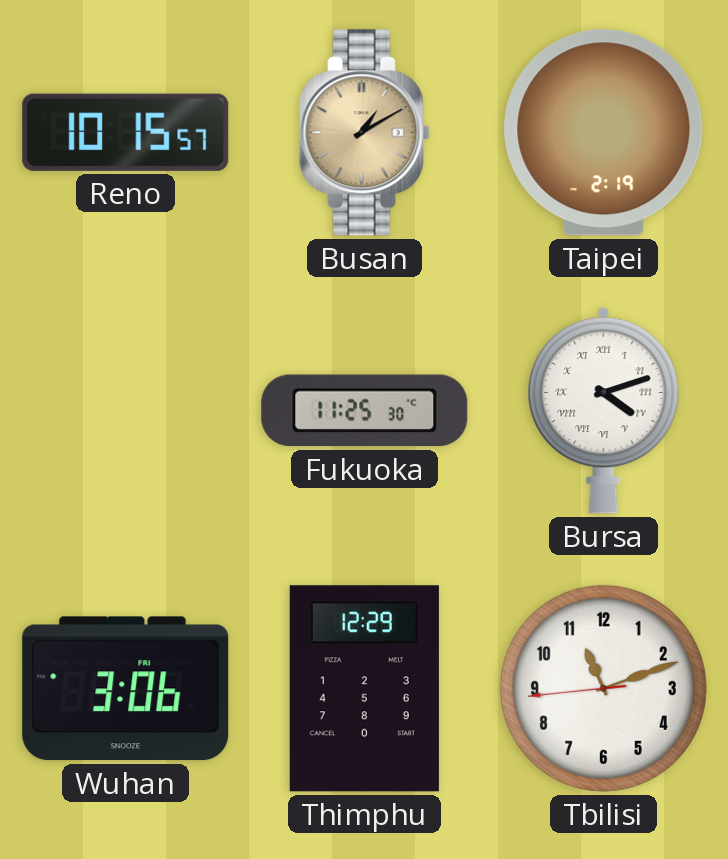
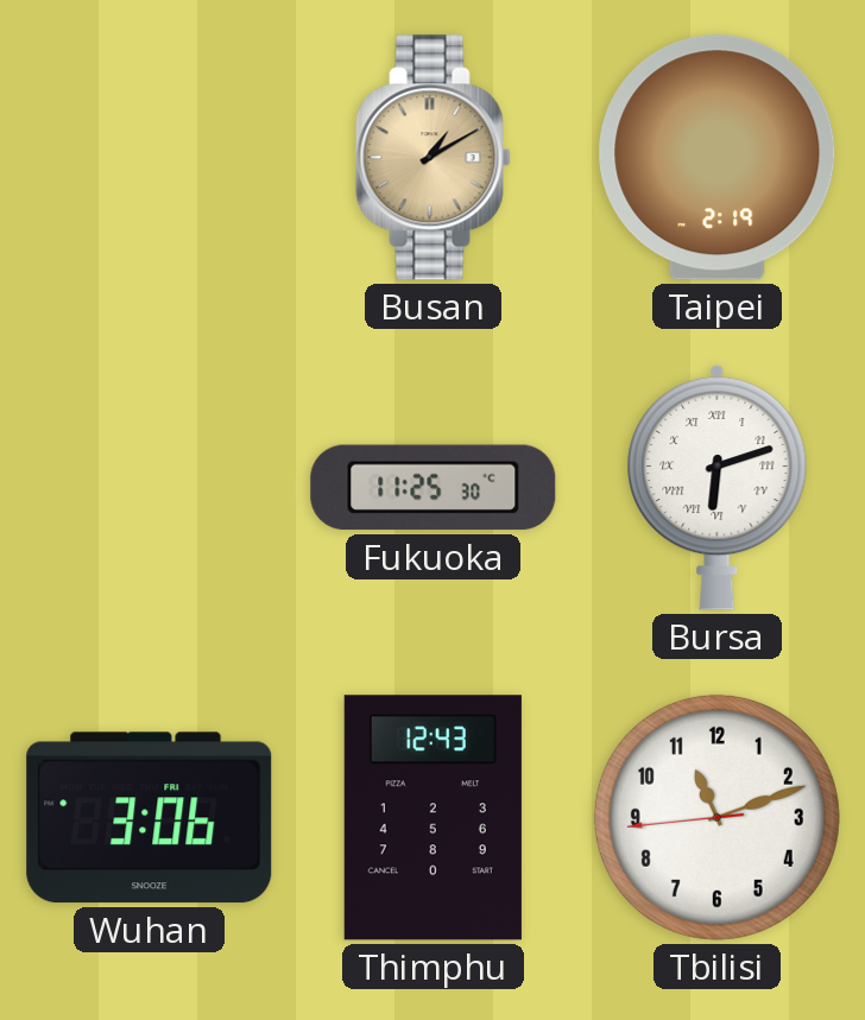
Reno: 10:15 -> none
Bursa: 4:12 -> 6:12
Thimphu: 12:29 -> 12:43
